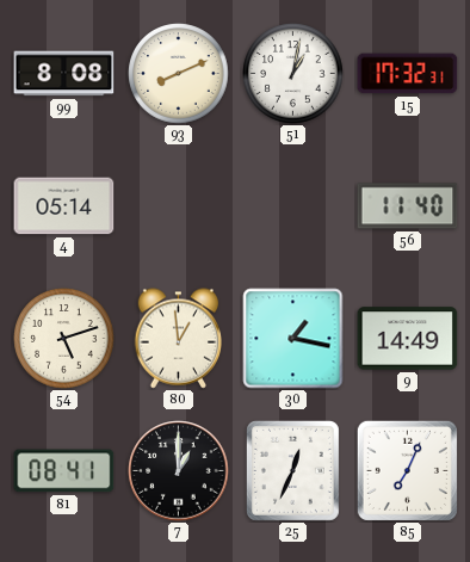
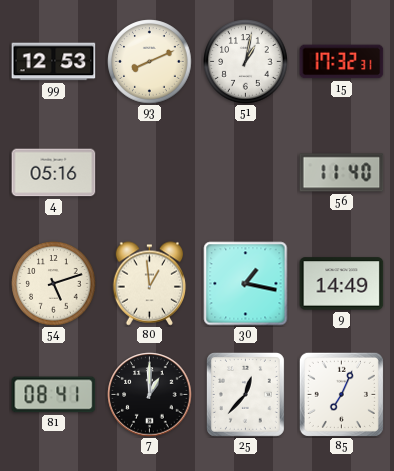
99: 8:08 -> 12:53
4: 05:14 -> 05:16
25: 12:34 -> 12:37
